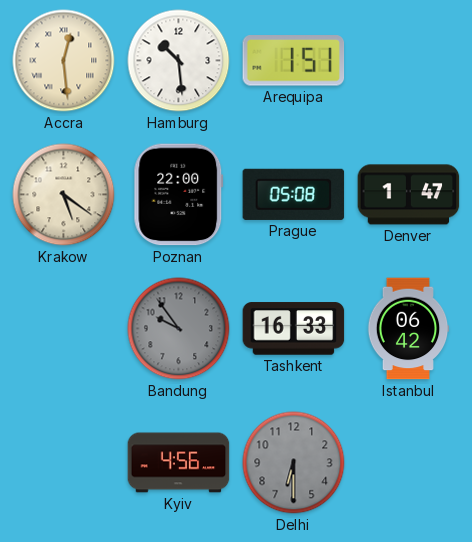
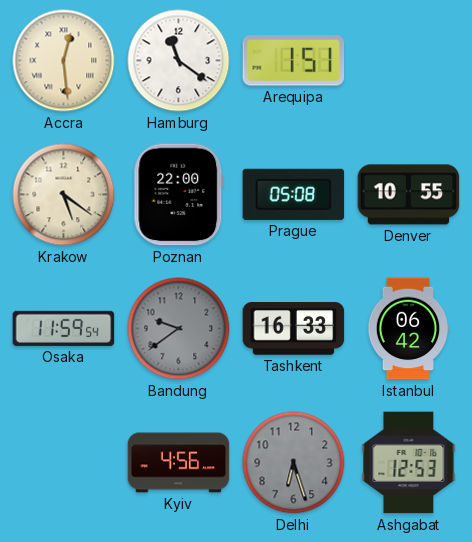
Hamburg: 10:29 -> 11:21
Denver: 1:47 -> 10:55
Osaka: none -> 11:59
Bandung: 9:54 -> 9:39
Delhi: 6:30 -> 6:27
Ashgabat: none -> 12:53
